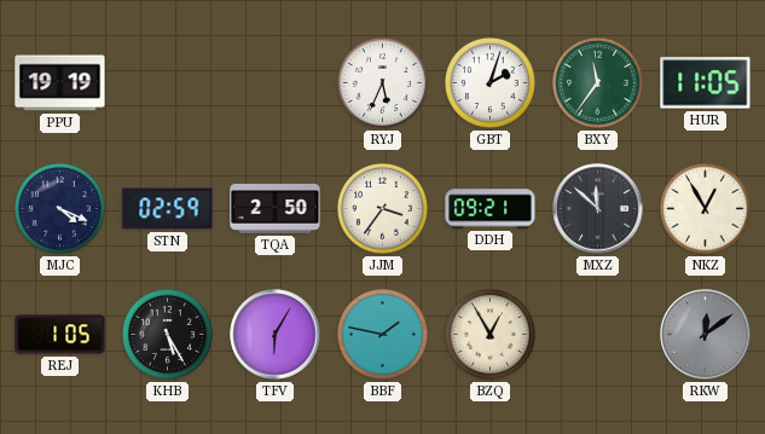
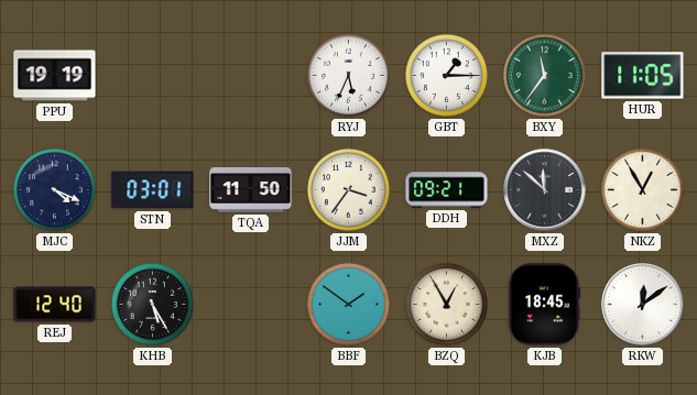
GBT: 2:03 -> 1:15
STN: 02:59 -> 03:01
TQA: 2:50 -> 11:50
REJ: 1:05 -> 12:40
TFV: 6:05 -> none
BBF: 1:47 -> 1:51
KJB: none -> 18:45
RKW dial: grey -> white
